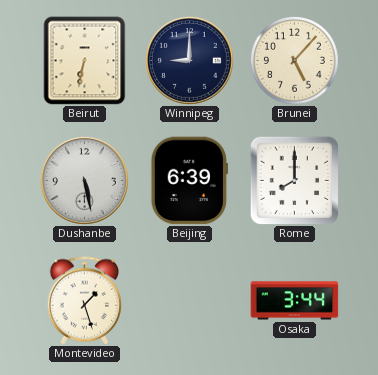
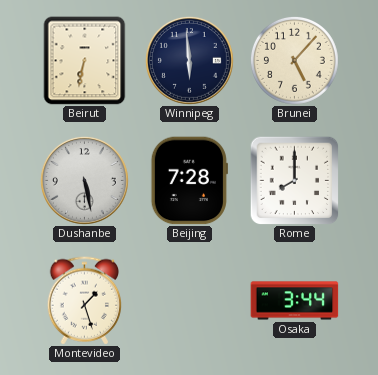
Winnipeg: 9:00 -> 5:59
Beijing: 6:39 -> 7:28
